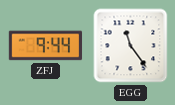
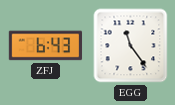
ZFJ: 9:44 -> 6:43
